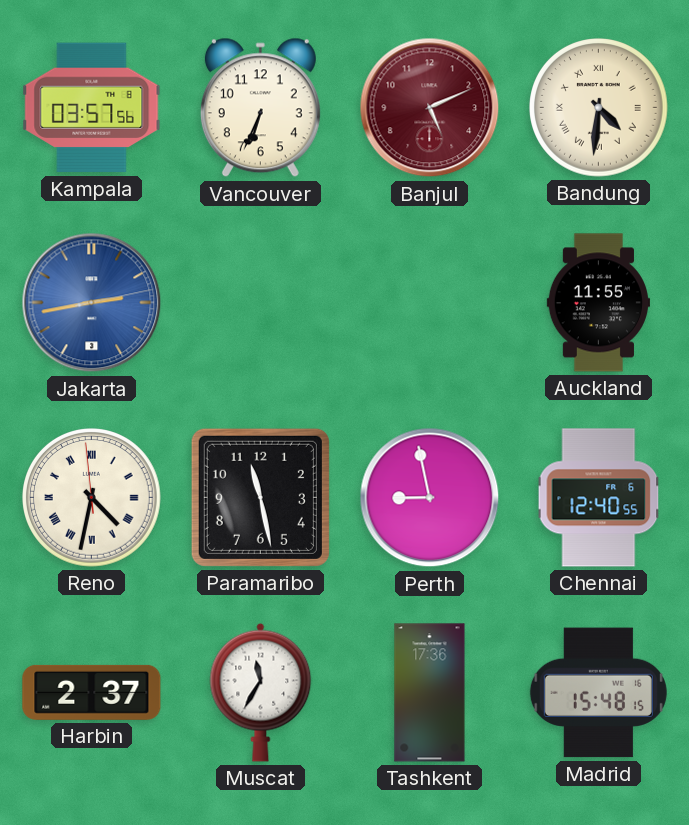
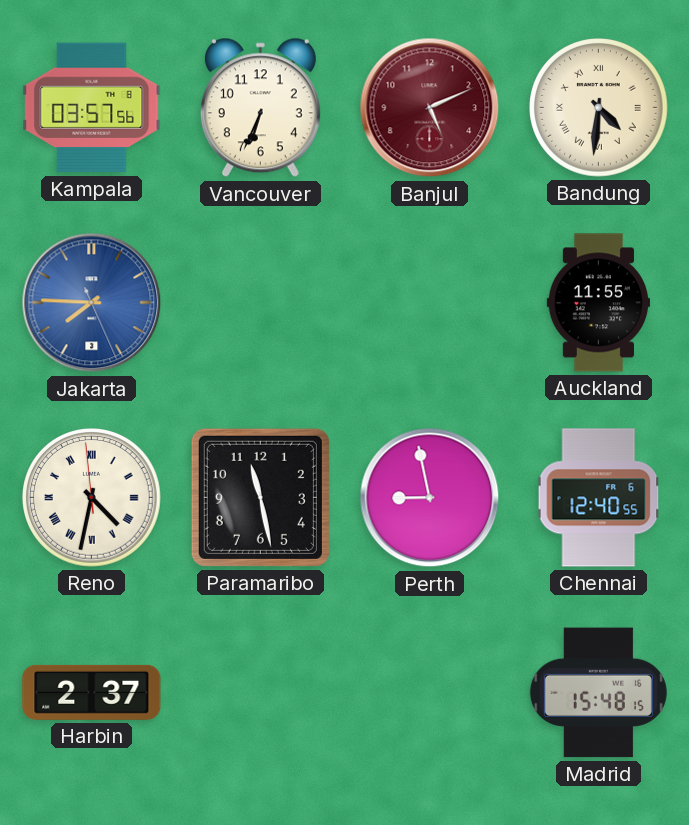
Jakarta: 2:43 -> 7:45
Muscat: 11:35 -> none
Tashkent: 17:36 -> none
